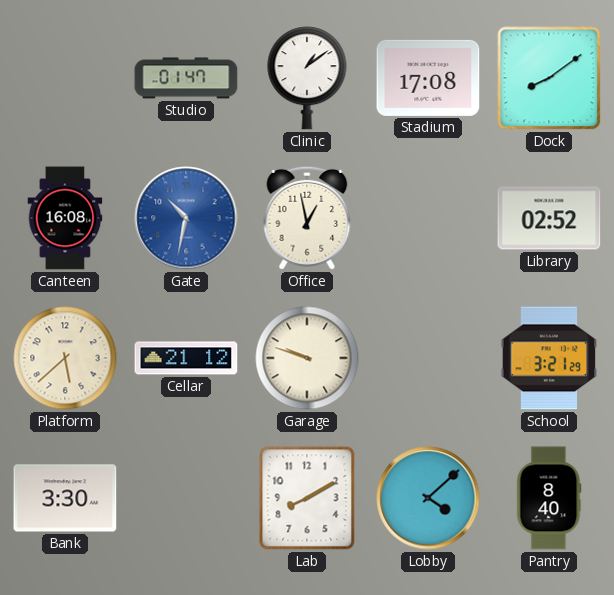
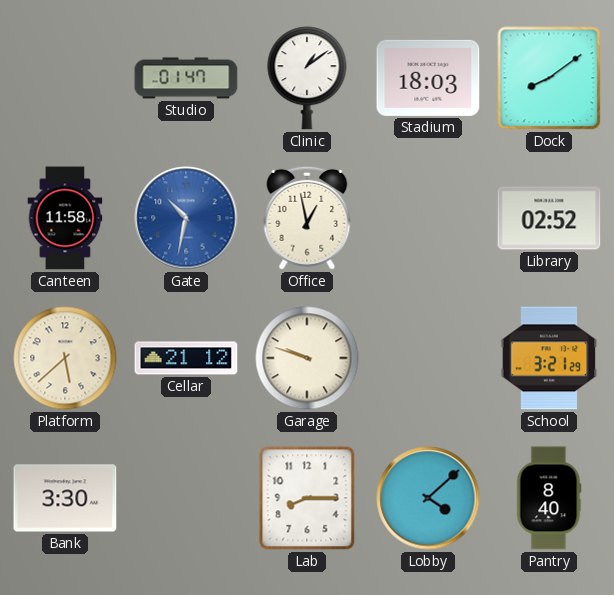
Stadium: 17:08 -> 18:03
Canteen: 16:08 -> 11:58
Lab: 8:10 -> 8:15
